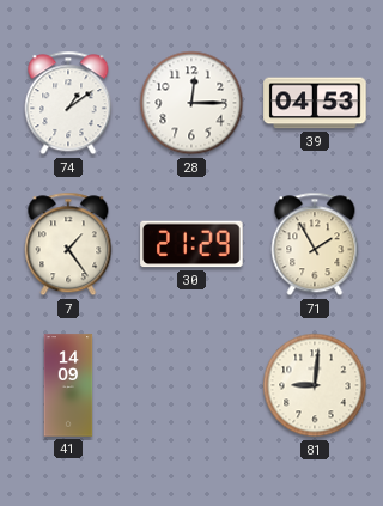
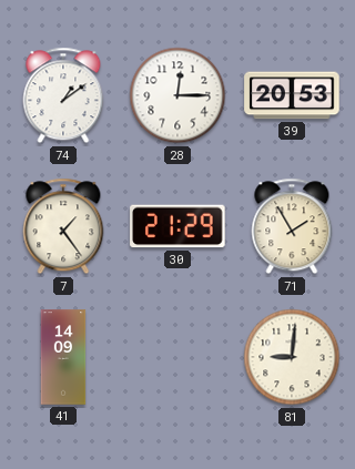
39: 04:53 -> 20:53
